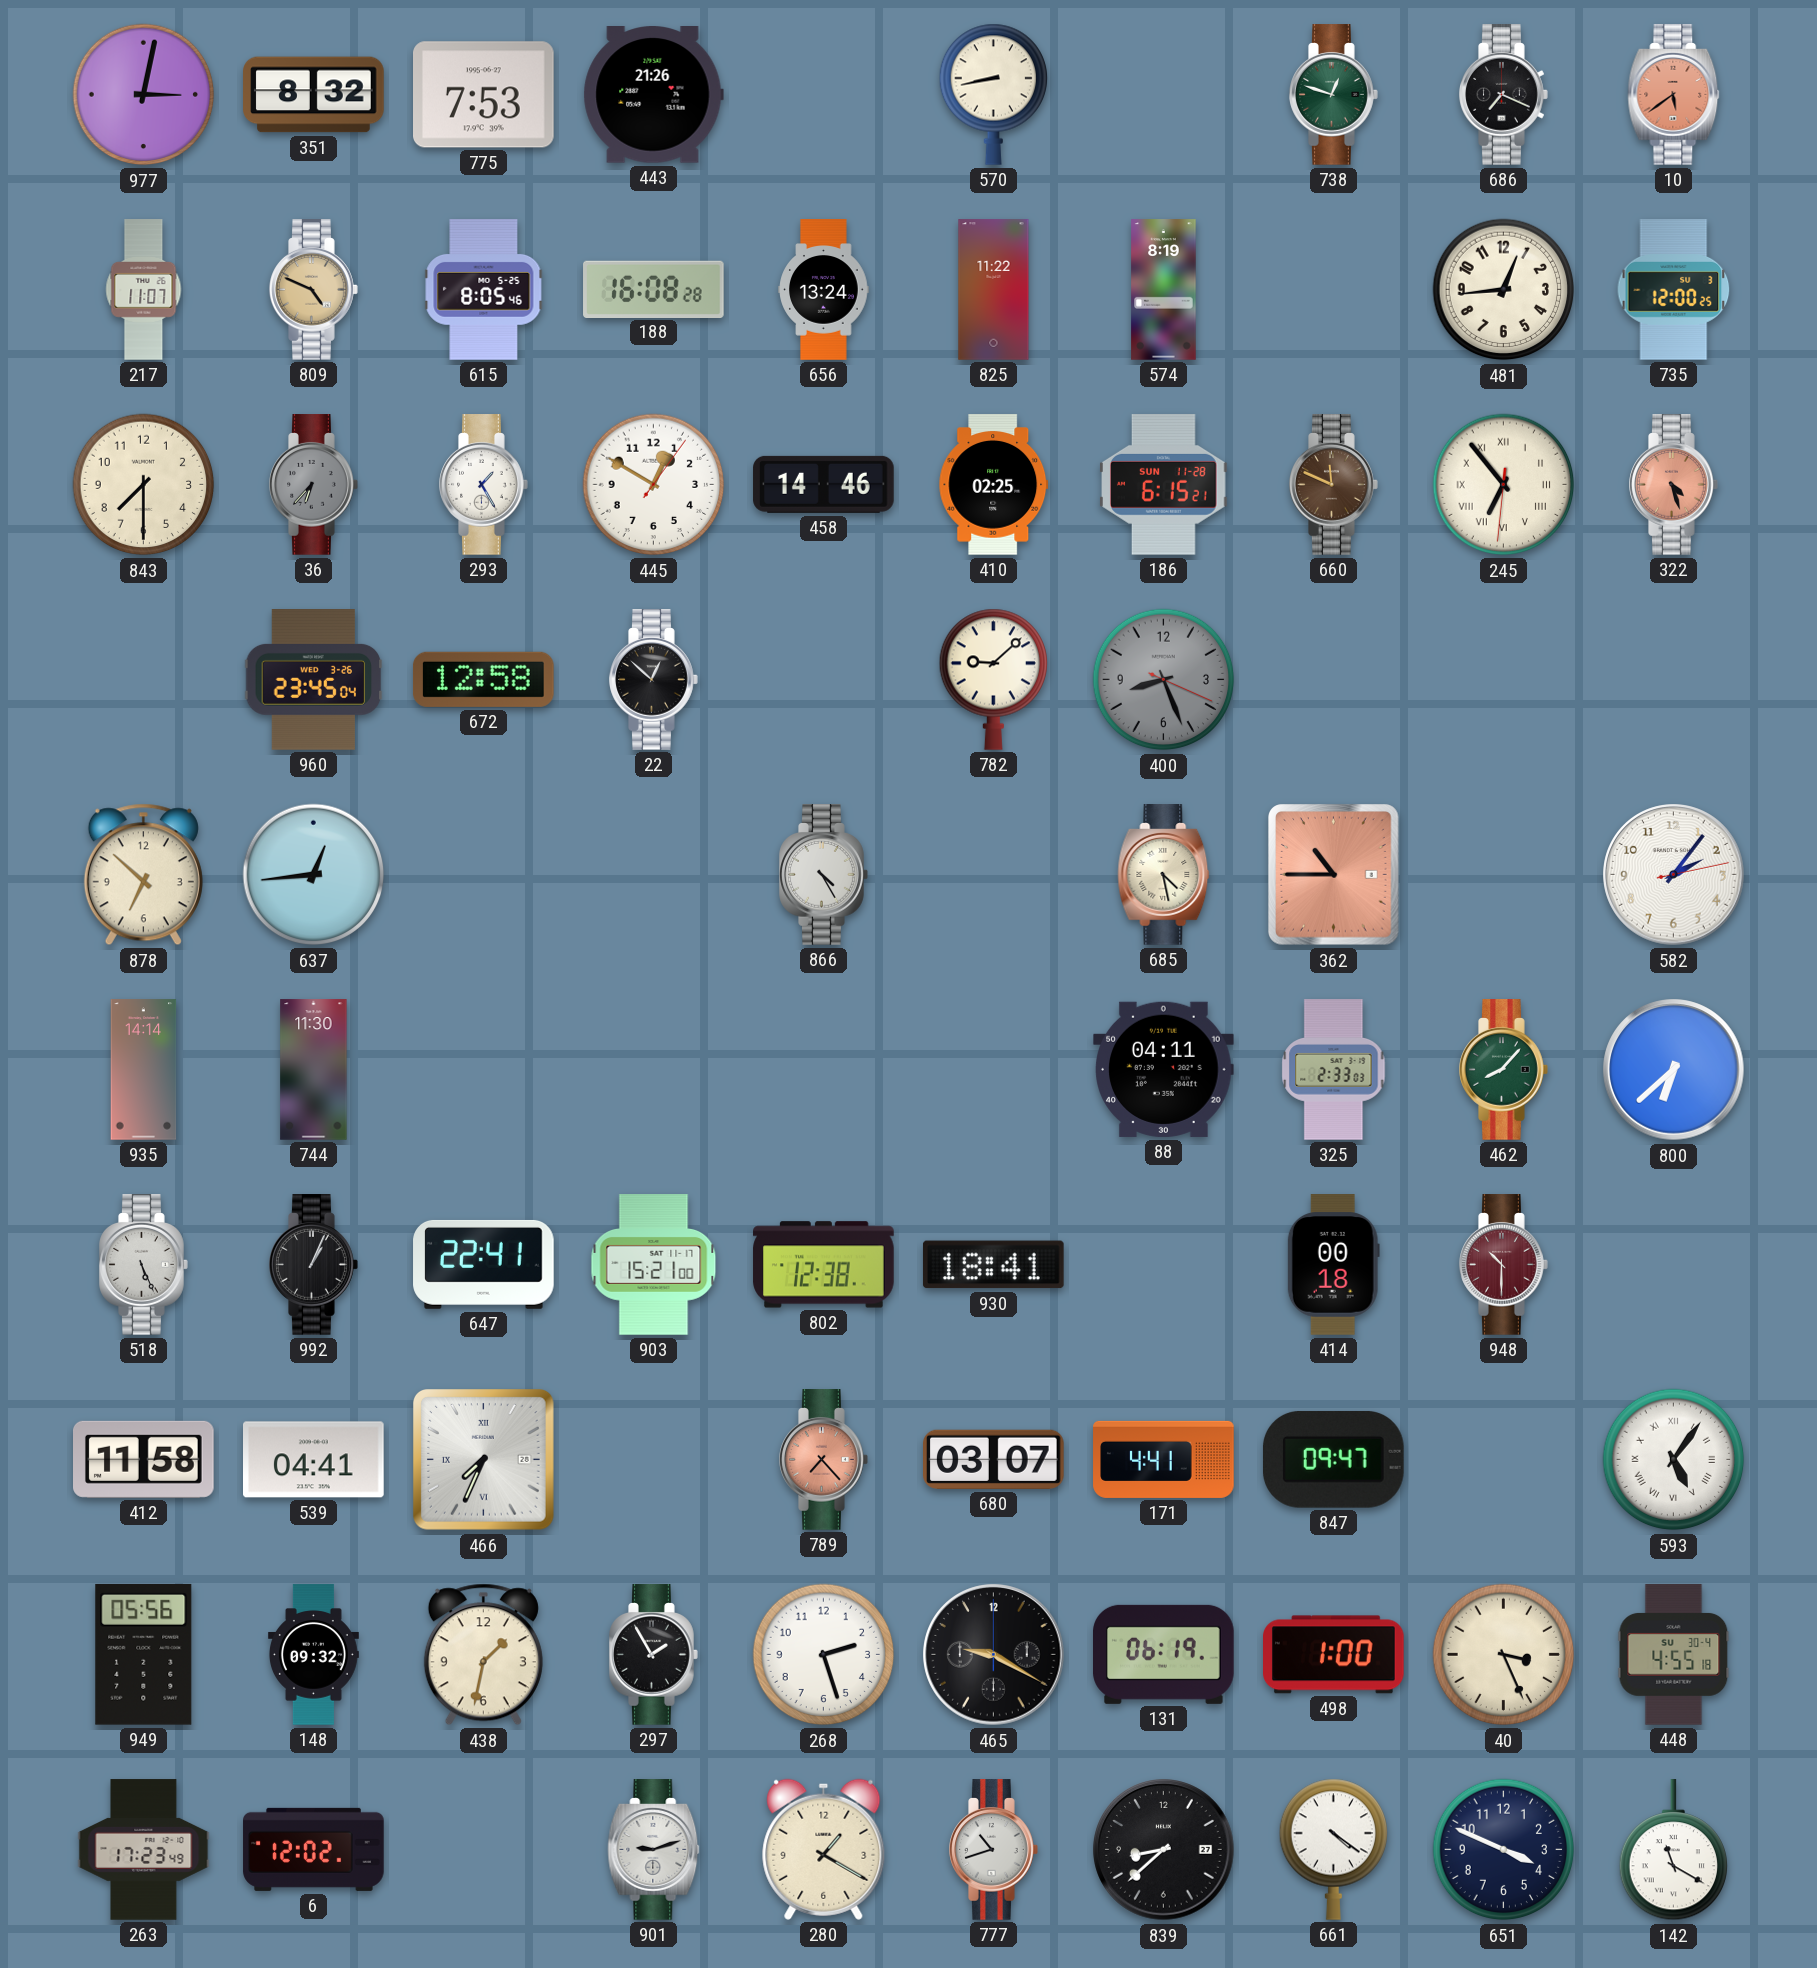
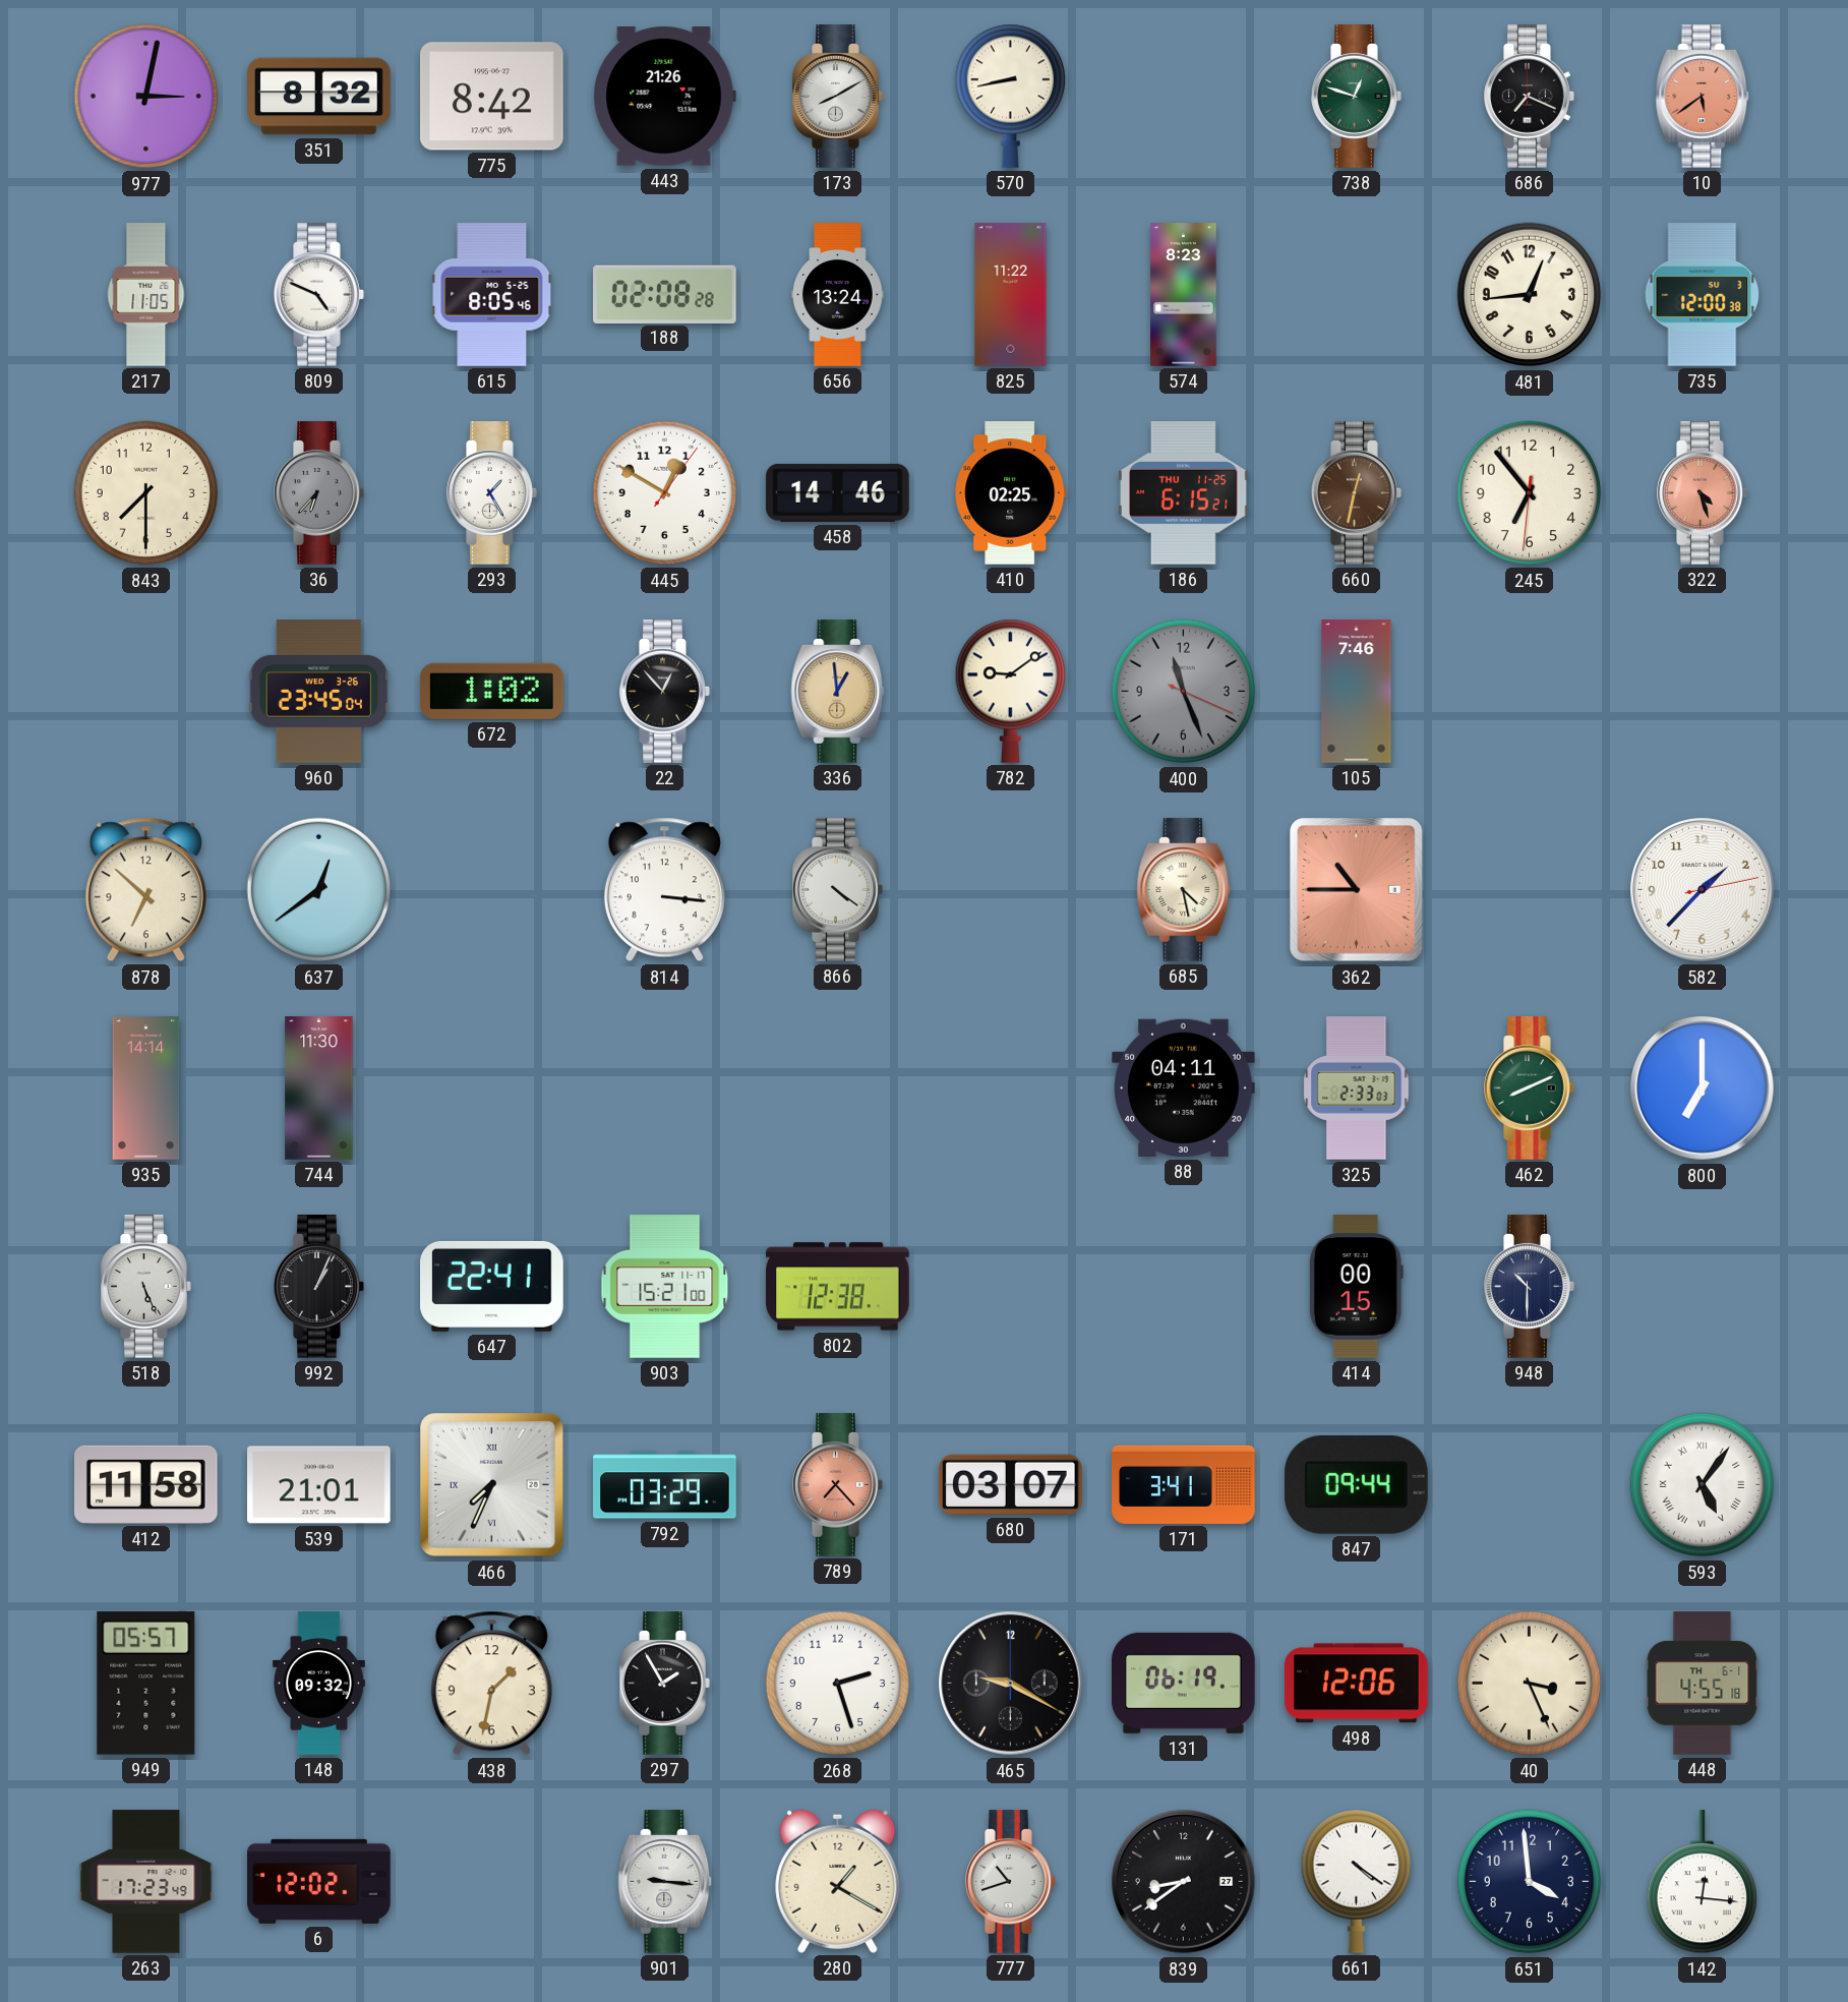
775: 7:53 -> 8:42
173: none -> 8:10
217: 11:07 -> 11:05
809 dial: champagne -> white
188: 16:08 -> 02:08
574: 8:19 -> 8:23
735: 12:00:25 -> 12:00:38
186 date: SUN 11-28 -> THU 11-25
660: 11:49 -> 12:32
245 numerals: Roman -> Arabic
672: 12:58 -> 1:02
22: 12:52 -> 12:53
336: none -> 12:59
782: 9:08 -> 9:09
400: 8:26 -> 11:26
105: none -> 7:46
637: 12:44 -> 12:39
814: none -> 3:16
866: 4:25 -> 4:21
582: 2:06 -> 1:37
462: 8:07 -> 8:11
800: 6:38 -> 7:00
930: 18:41 -> none
414: 00:18 -> 00:15
948 dial: burgundy -> navy
539: 04:41 -> 21:01
792: none -> 03:29
171: 4:41 -> 3:41
847: 09:47 -> 09:44
949: 05:56 -> 05:57
498: 1:00 -> 12:06
448 date: SU 30-4 -> TH 6-1
901: 9:12 -> 9:16
839: 8:38 -> 8:39
651: 3:49 -> 3:59
142: 11:20 -> 12:16
